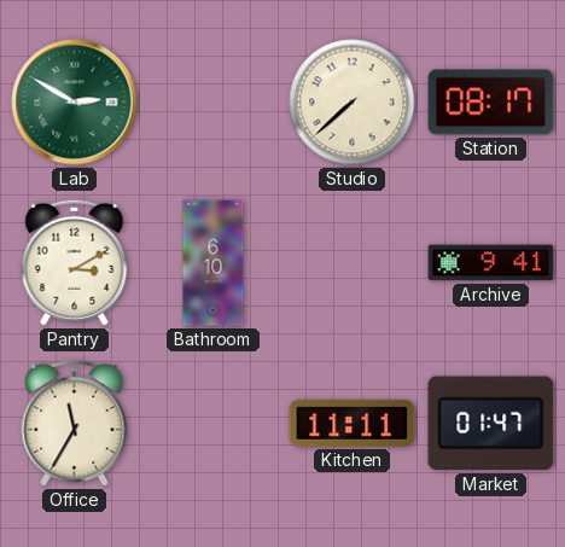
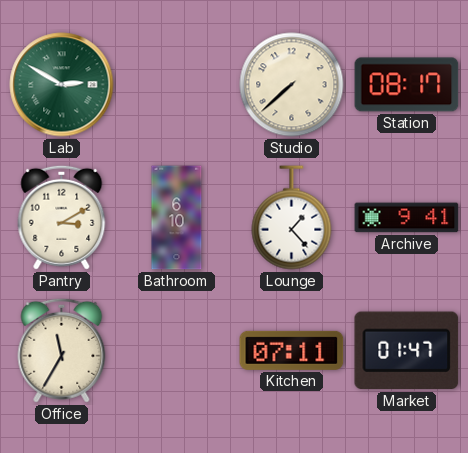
Lounge: none -> 1:23
Kitchen: 11:11 -> 07:11
